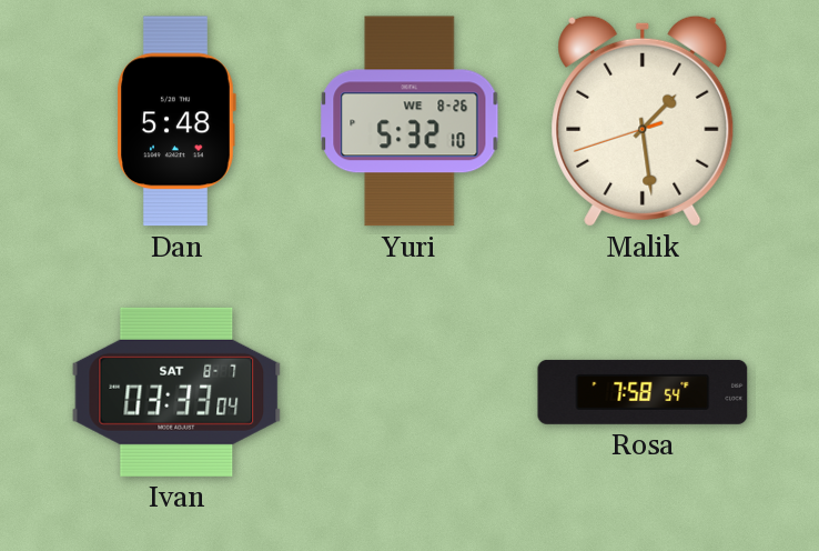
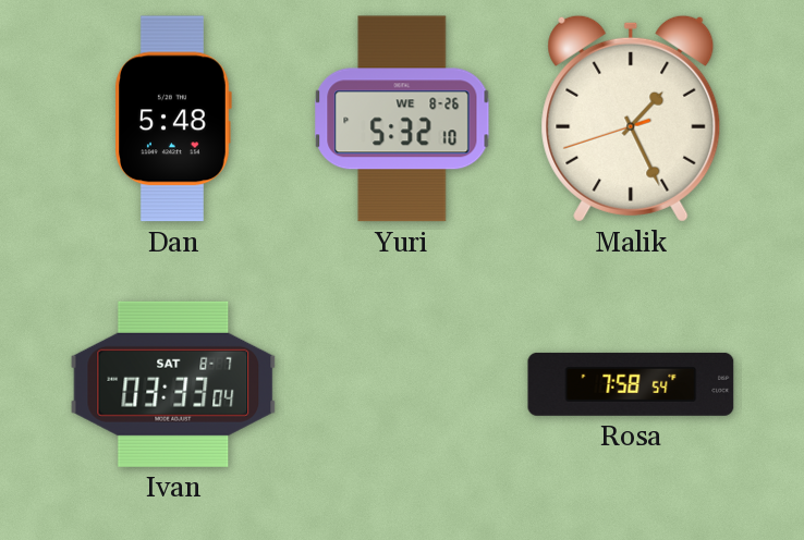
Malik: 1:28 -> 1:25
